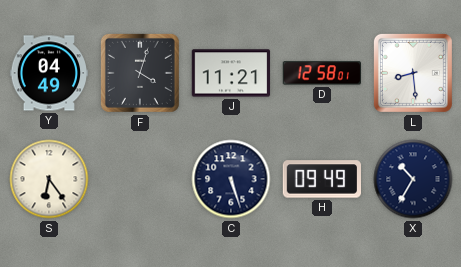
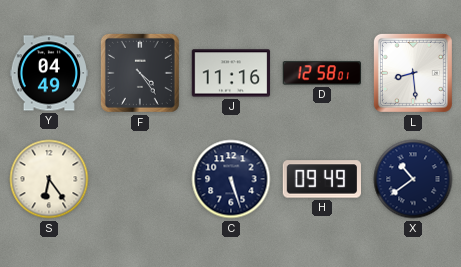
F: 4:03 -> 4:24
J: 11:21 -> 11:16
X: 10:35 -> 10:39
